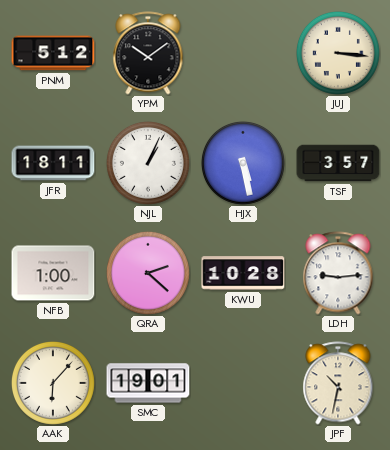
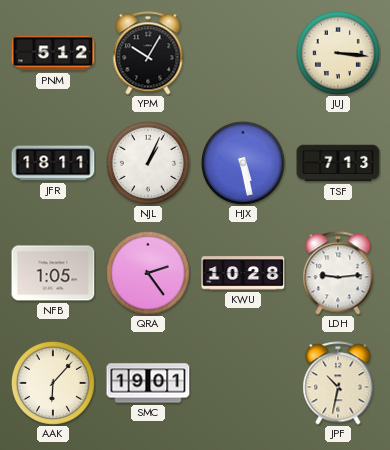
YPM: 10:09 -> 10:05
TSF: 3:57 -> 7:13
NFB: 1:00 -> 1:05
QRA: 2:22 -> 2:24
